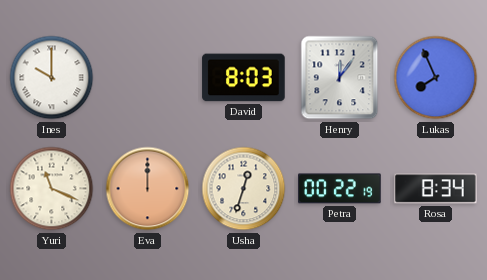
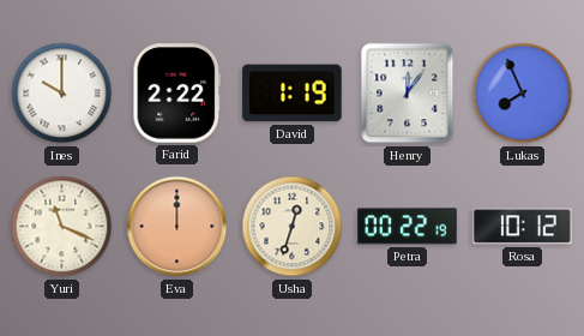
Farid: none -> 2:22
David: 8:03 -> 1:19
Rosa: 8:34 -> 10:12
